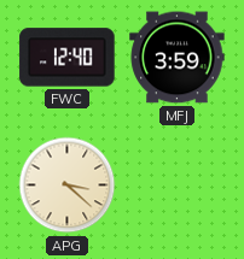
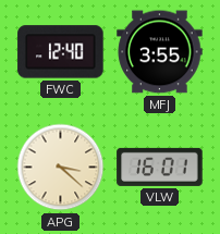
MFJ: 3:59 -> 3:55
VLW: none -> 16:01
